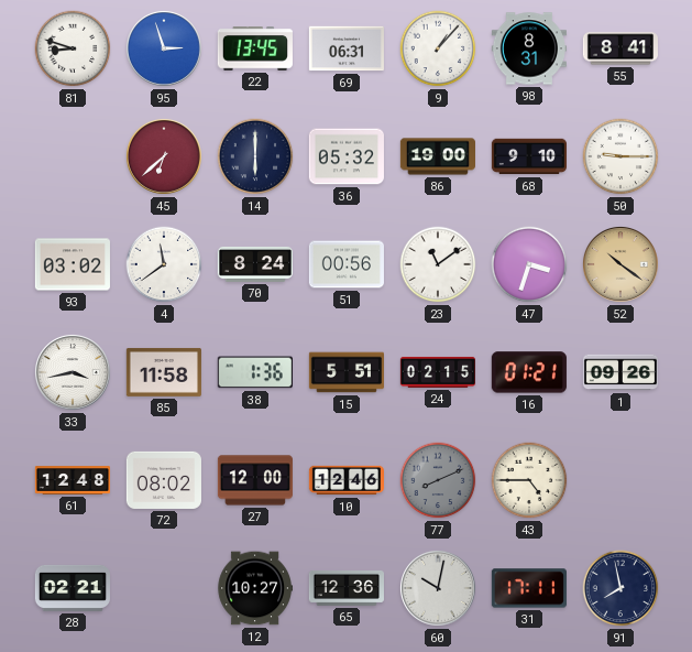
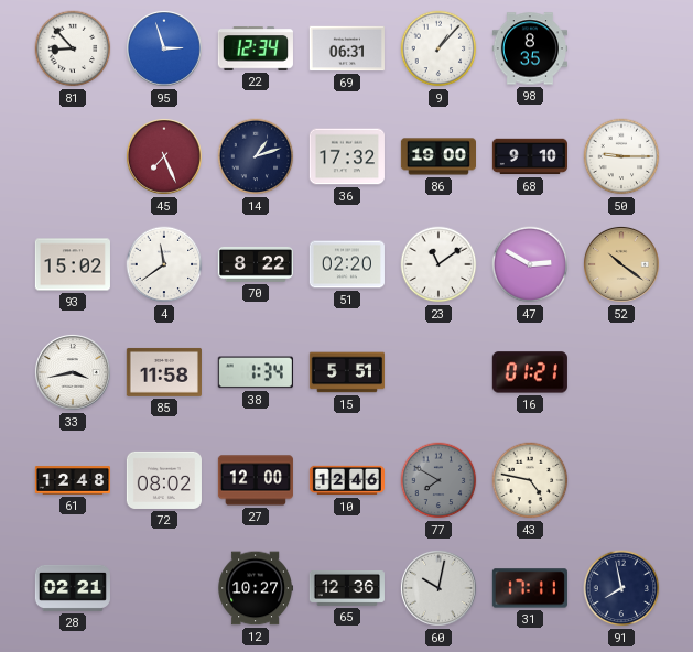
81: 8:48 -> 8:53
22: 13:45 -> 12:34
98: 8:31 -> 8:35
55: 8:41 -> none
45: 6:38 -> 7:26
14: 6:00 -> 1:12
36: 05:32 -> 17:32
93: 03:02 -> 15:02
70: 8:24 -> 8:22
51: 00:56 -> 02:20
47: 3:33 -> 2:50
38: 1:36 -> 1:34
24: 02:15 -> none
1: 09:26 -> none
77: 8:11 -> 7:50
43: 4:45 -> 4:47
